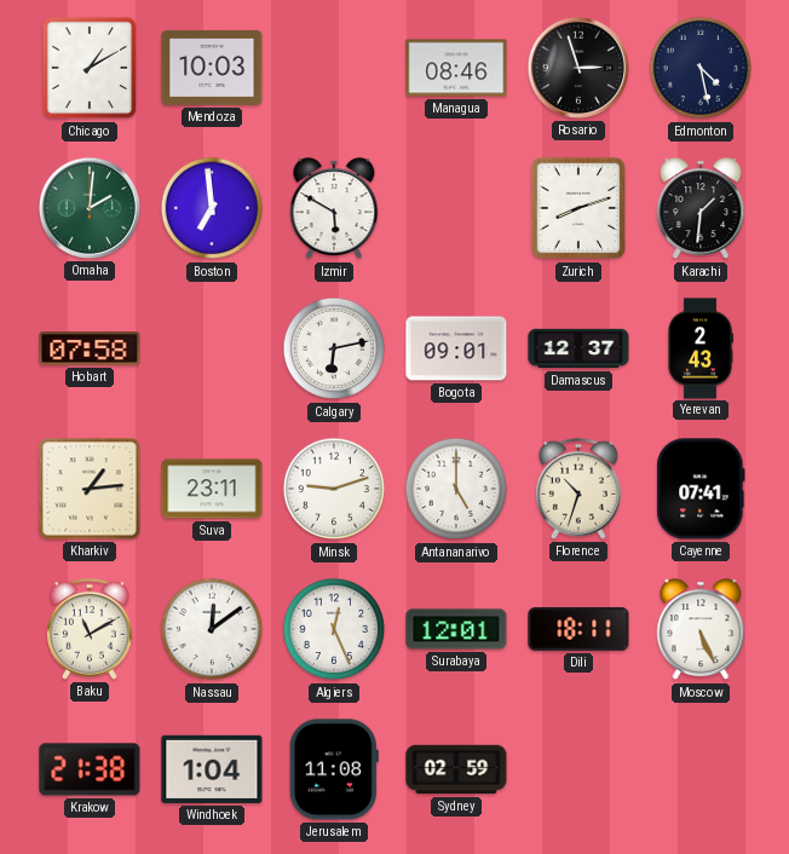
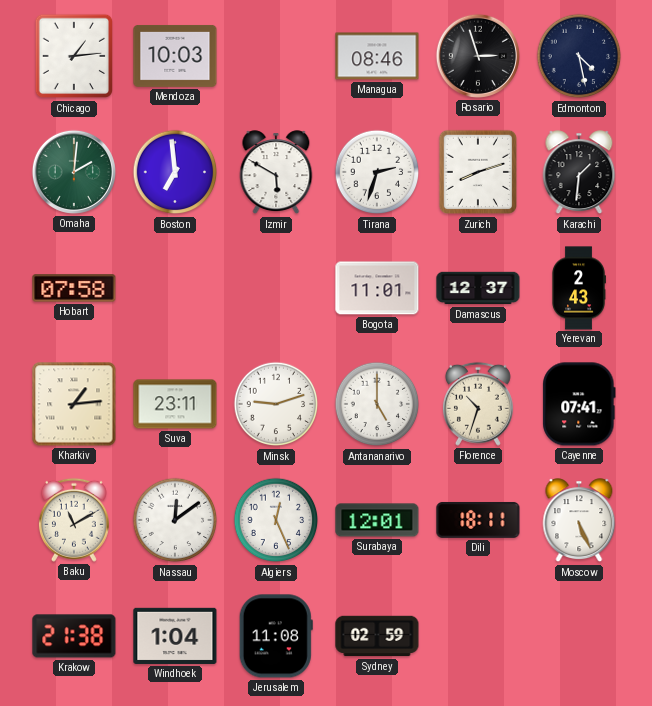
Chicago: 1:10 -> 1:14
Tirana: none -> 2:33
Calgary: 6:13 -> none
Bogota: 09:01 -> 11:01
